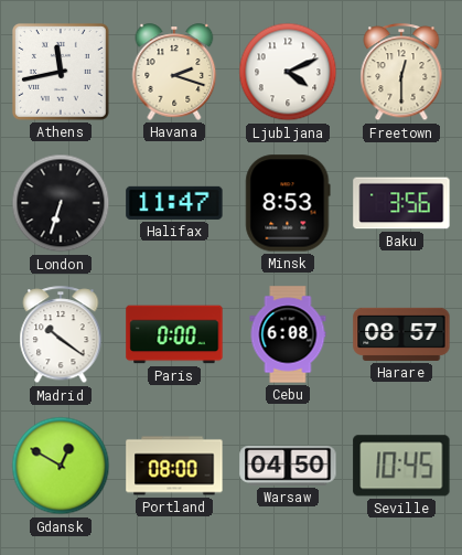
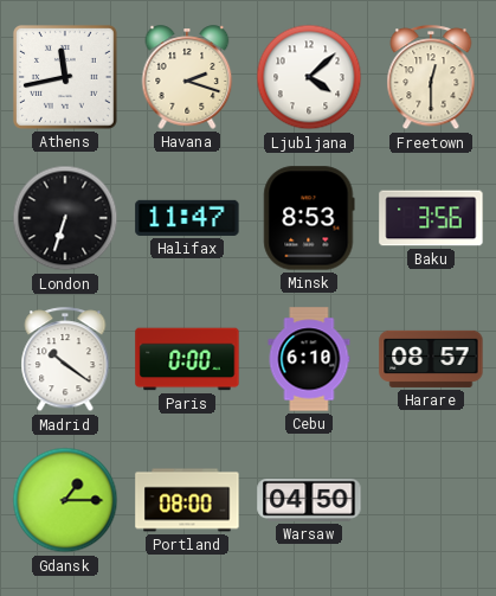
Ljubljana: 4:11 -> 4:08
Cebu: 6:08 -> 6:10
Gdansk: 12:50 -> 1:15
Seville: 10:45 -> none
